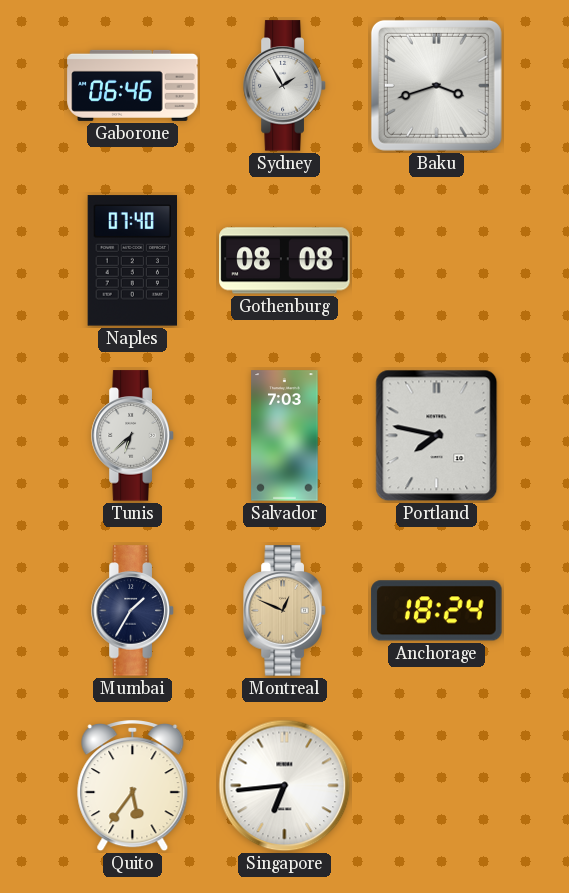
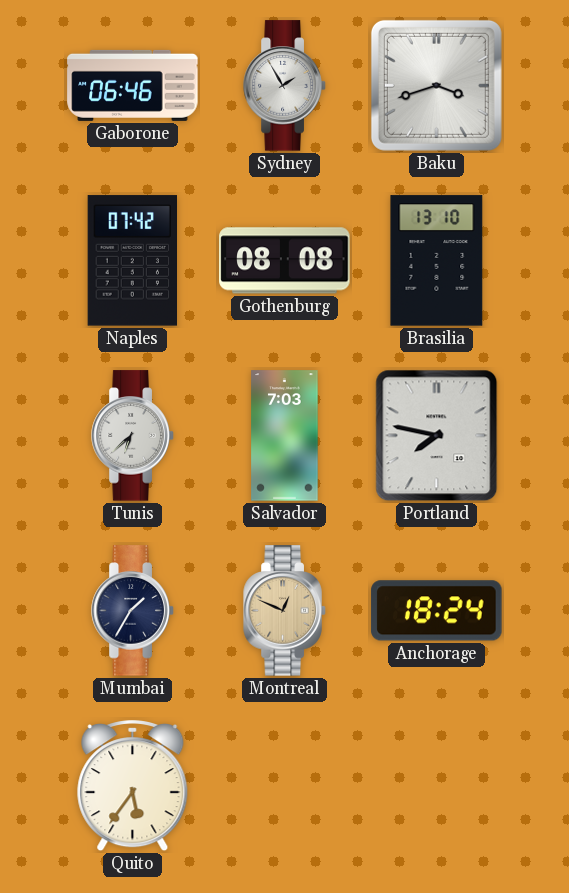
Naples: 07:40 -> 07:42
Brasilia: none -> 13:10
Singapore: 6:44 -> none
